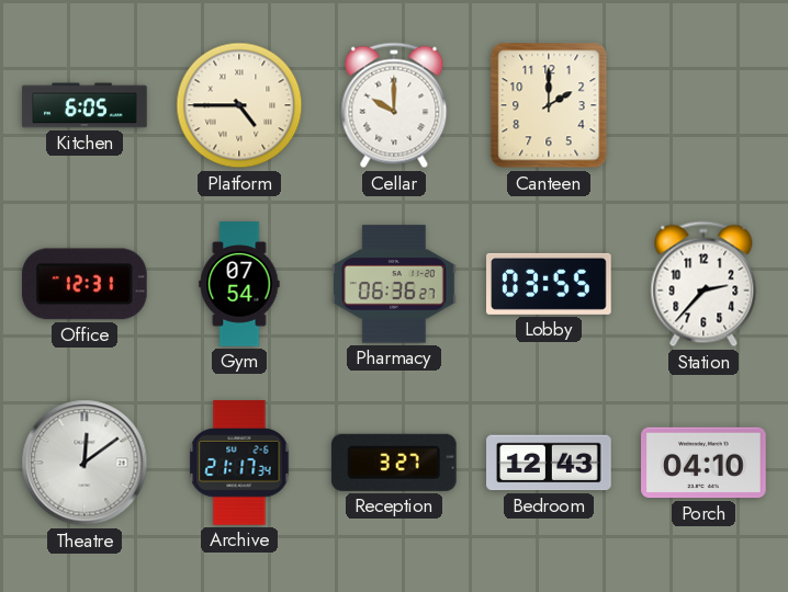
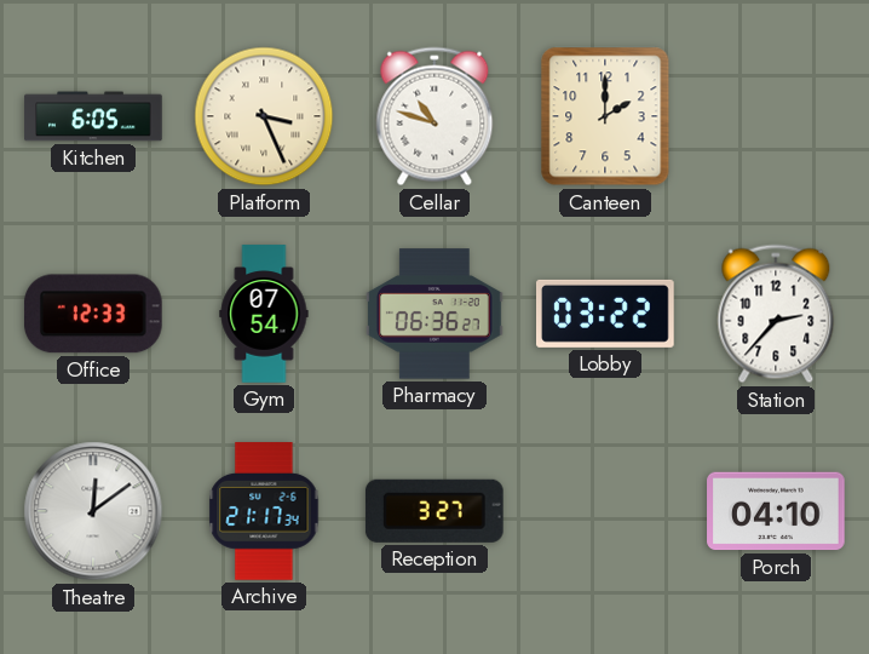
Platform: 4:45 -> 3:26
Cellar: 10:00 -> 10:48
Office: 12:31 -> 12:33
Lobby: 03:55 -> 03:22
Bedroom: 12:43 -> none
